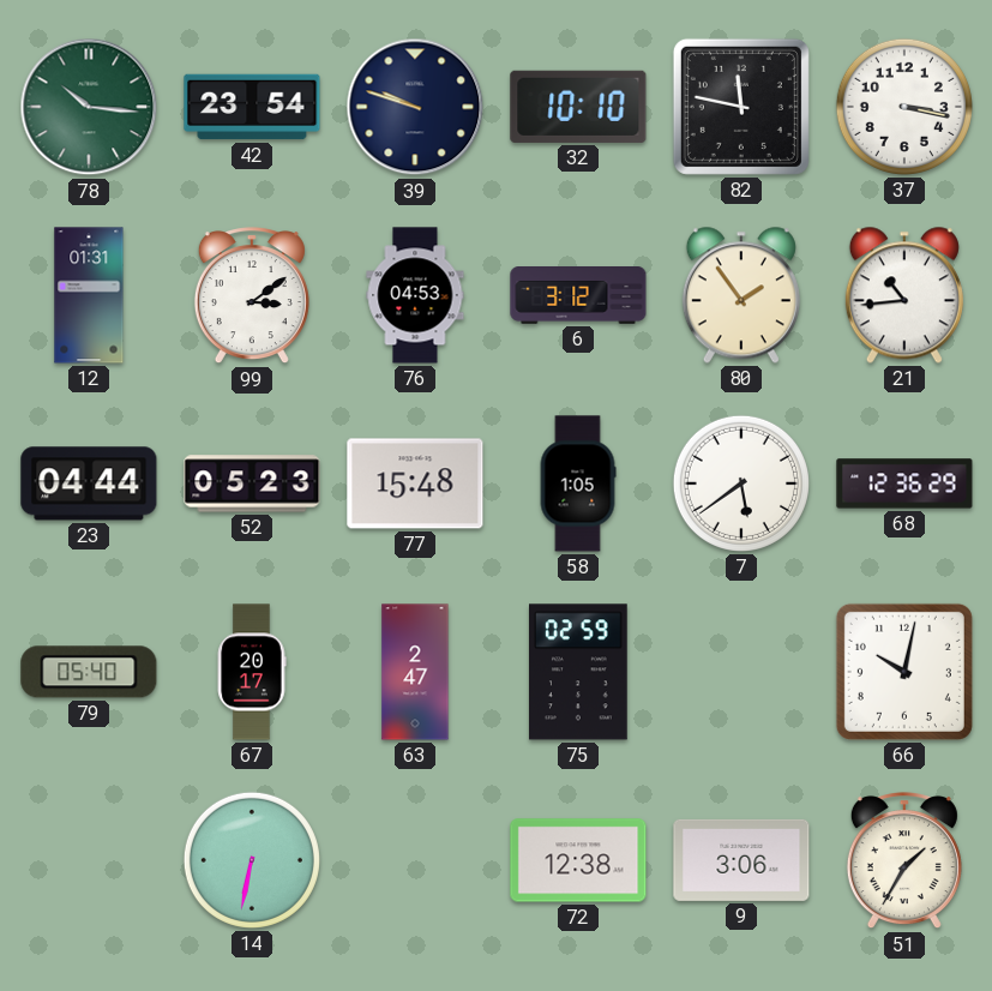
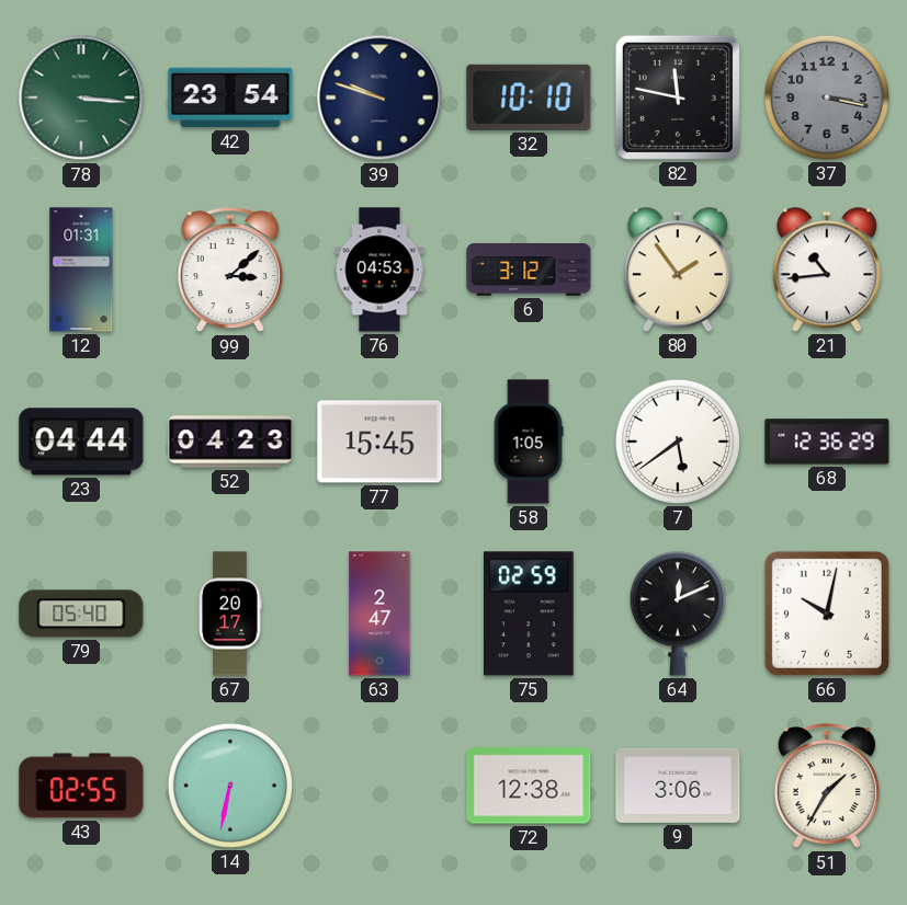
78: 10:16 -> 3:16
37 dial: white -> grey
99: 3:09 -> 3:08
52: 05:23 -> 04:23
77: 15:48 -> 15:45
64: none -> 12:11
43: none -> 02:55
